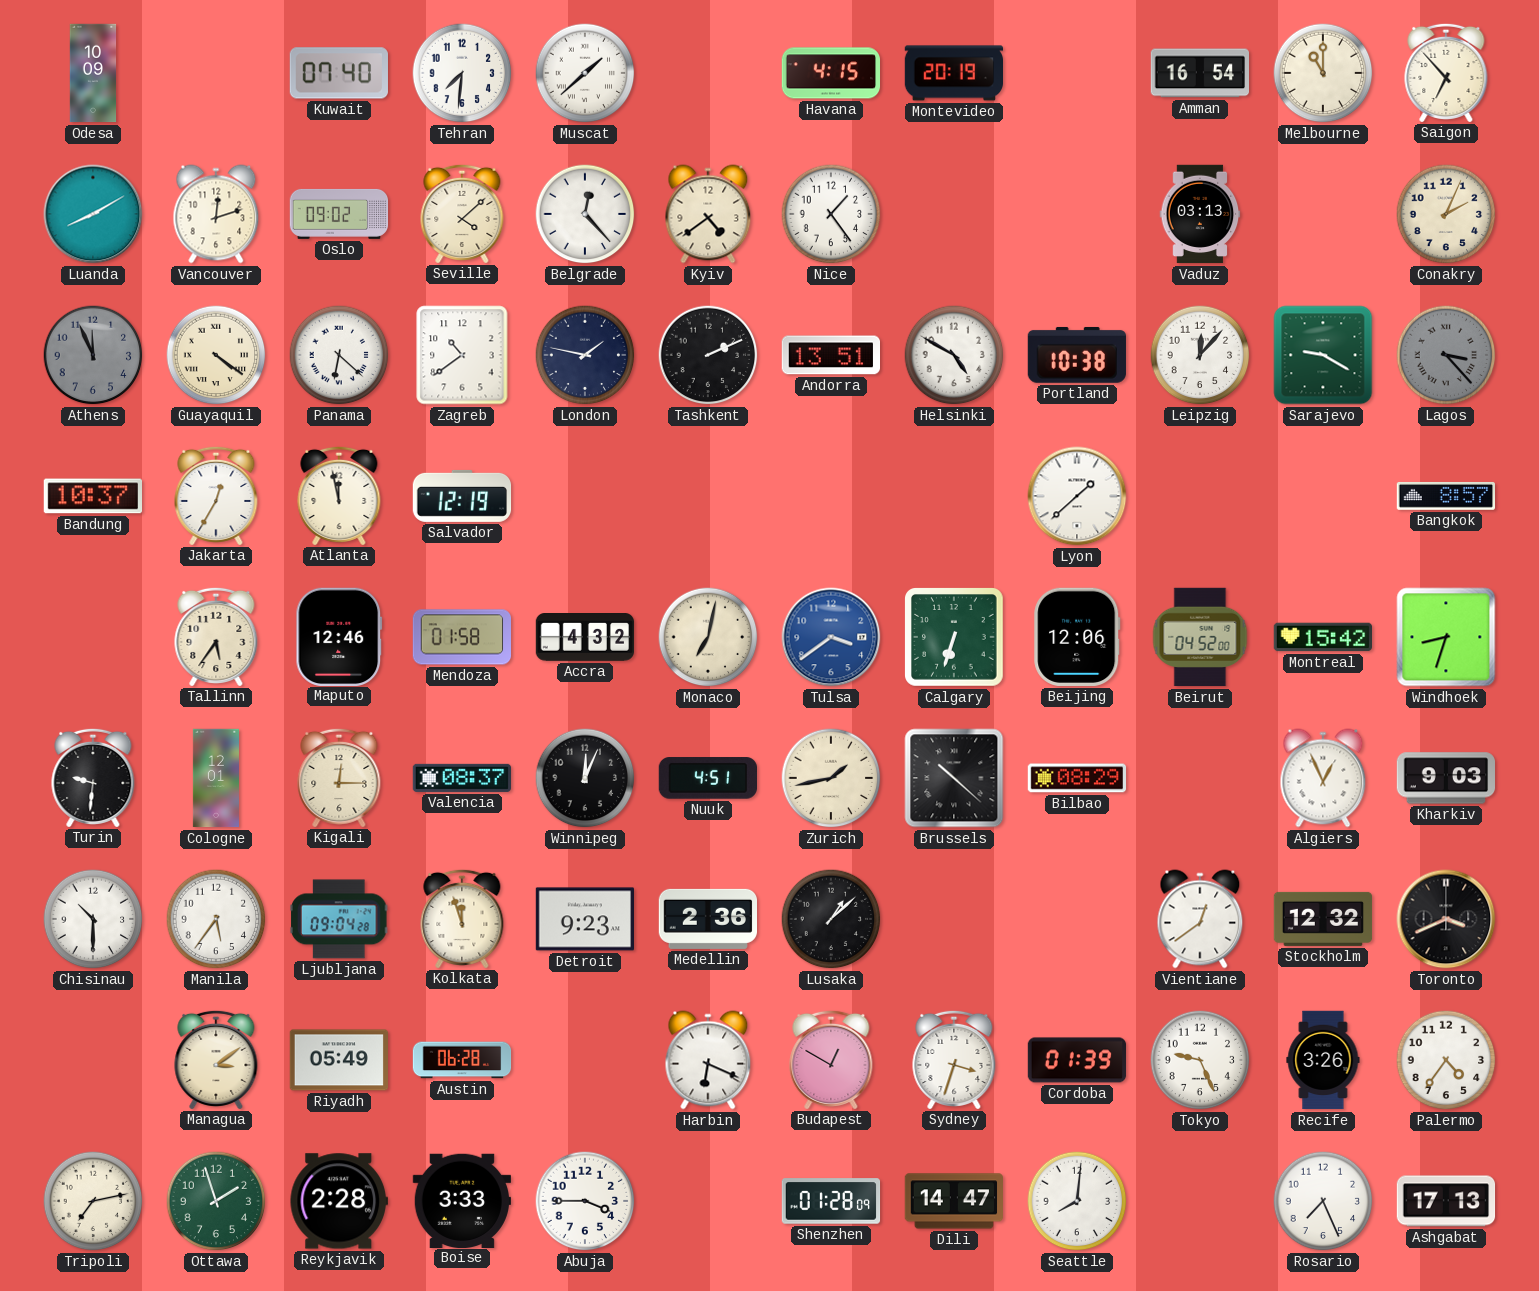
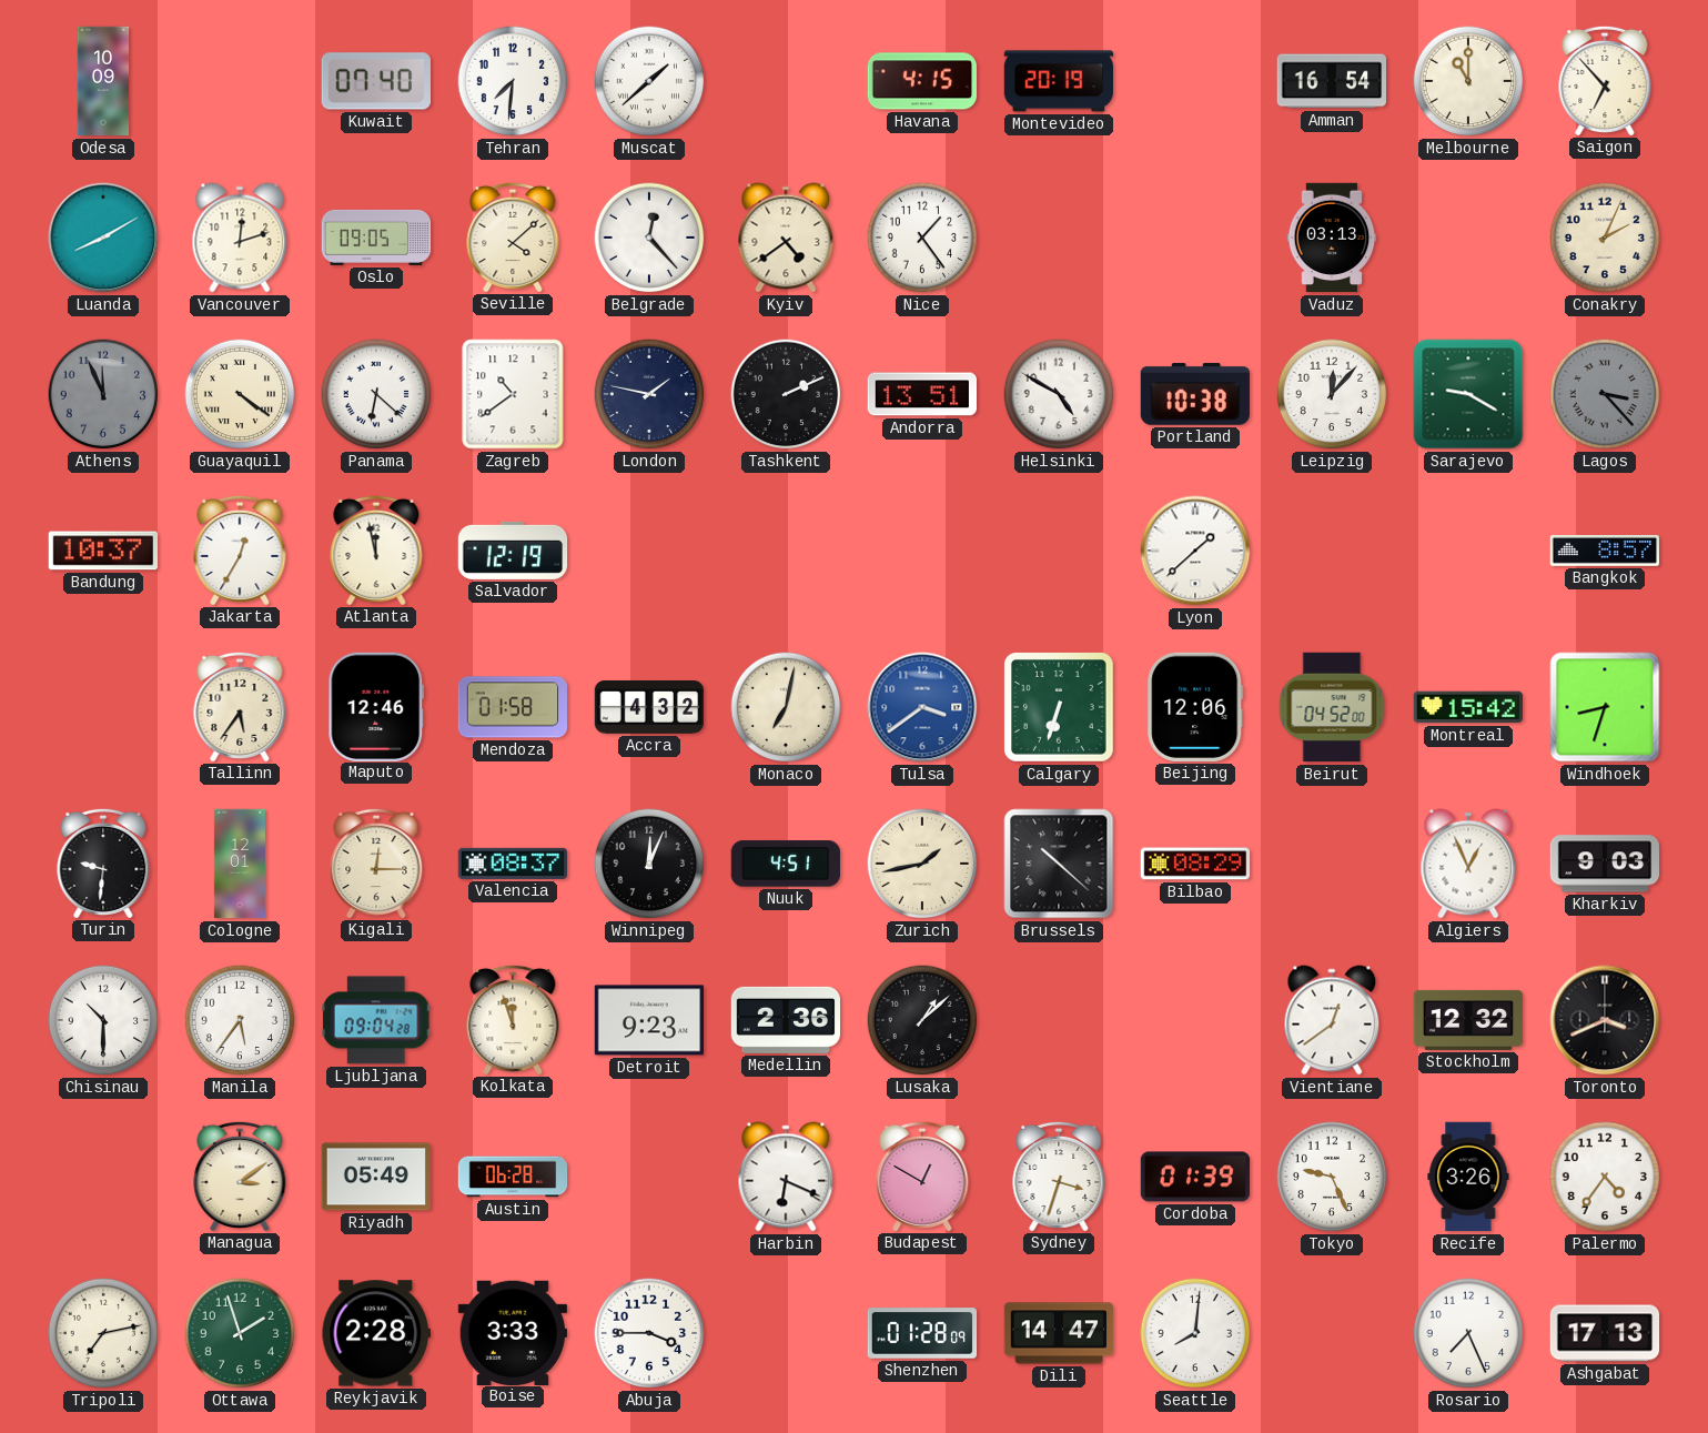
Oslo: 09:02 -> 09:05
